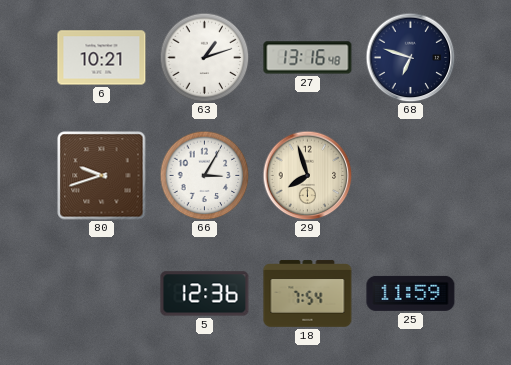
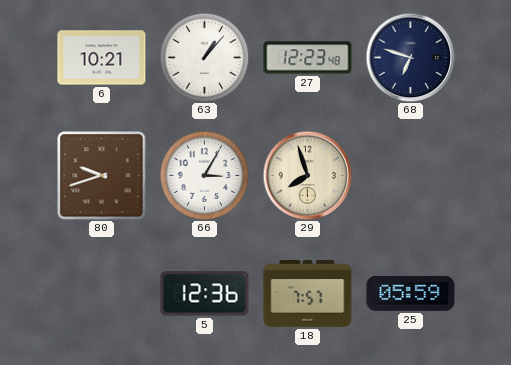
63: 1:12 -> 1:07
27: 13:16 -> 12:23
18: 7:54 -> 7:57
25: 11:59 -> 05:59
